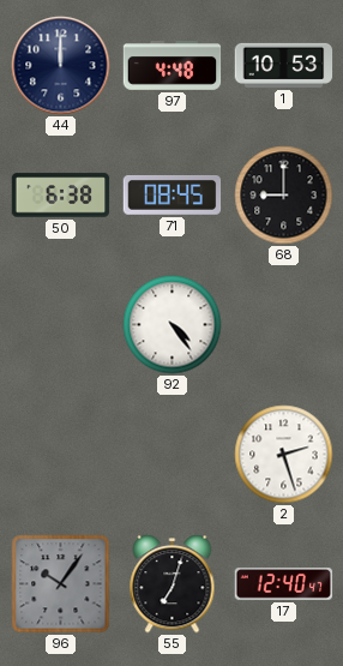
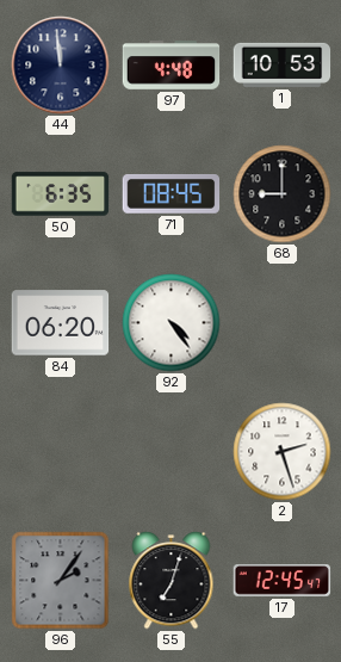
44: 12:00 -> 11:59
50: 6:38 -> 6:35
84: none -> 06:20
96: 10:06 -> 2:06
17: 12:40 -> 12:45
